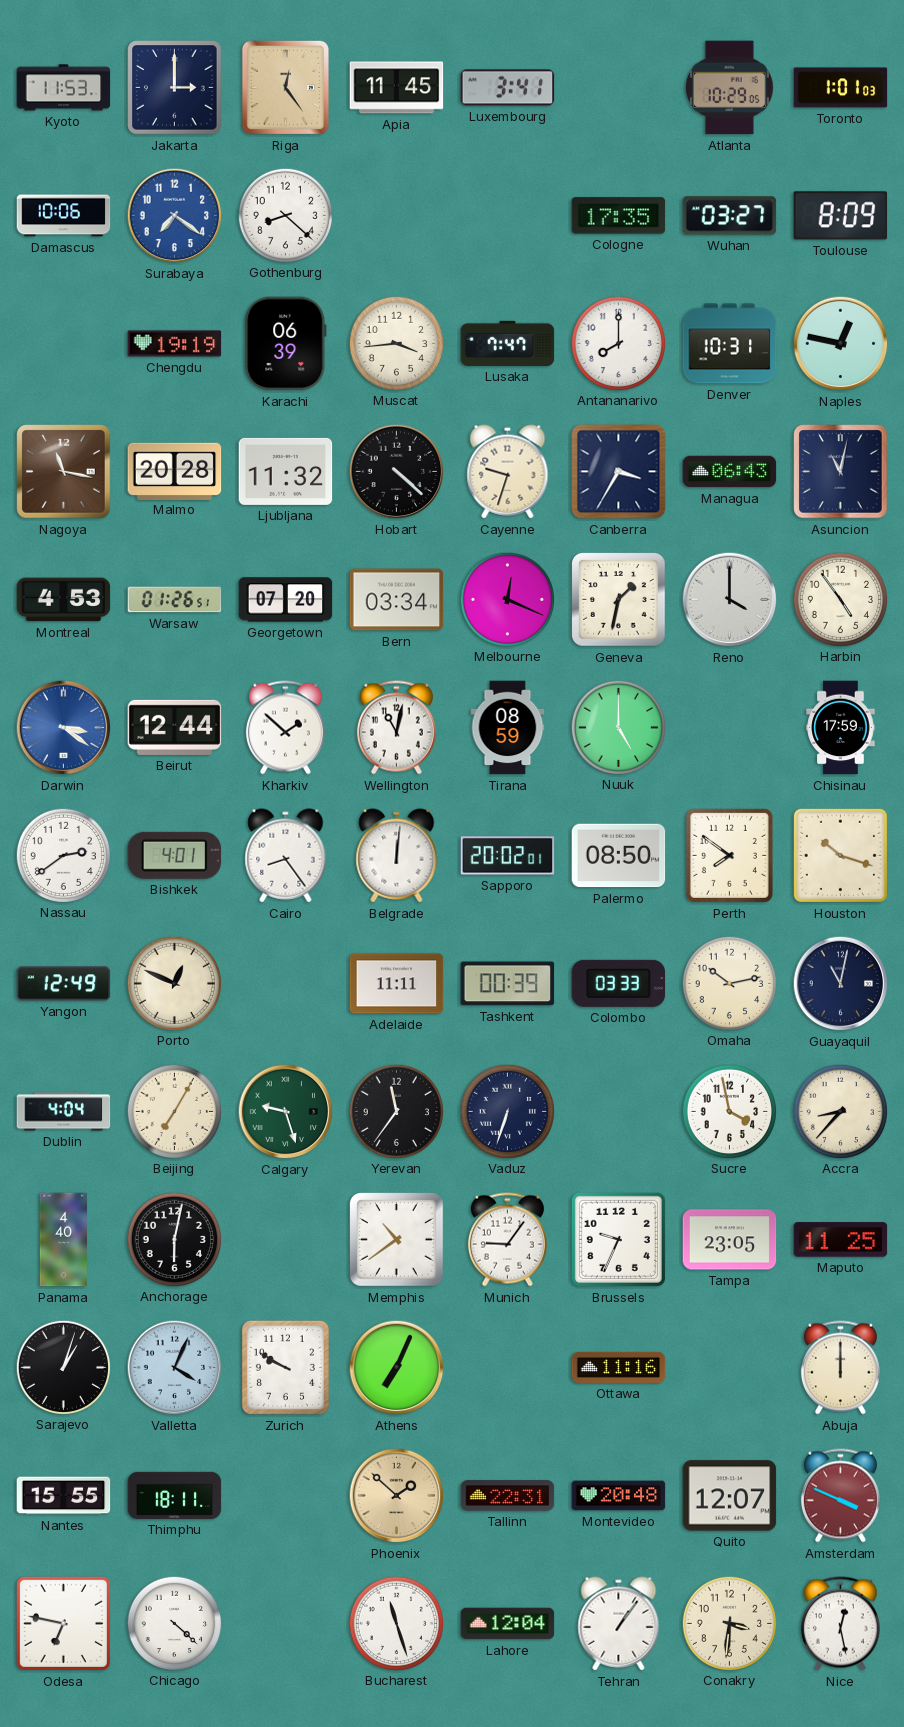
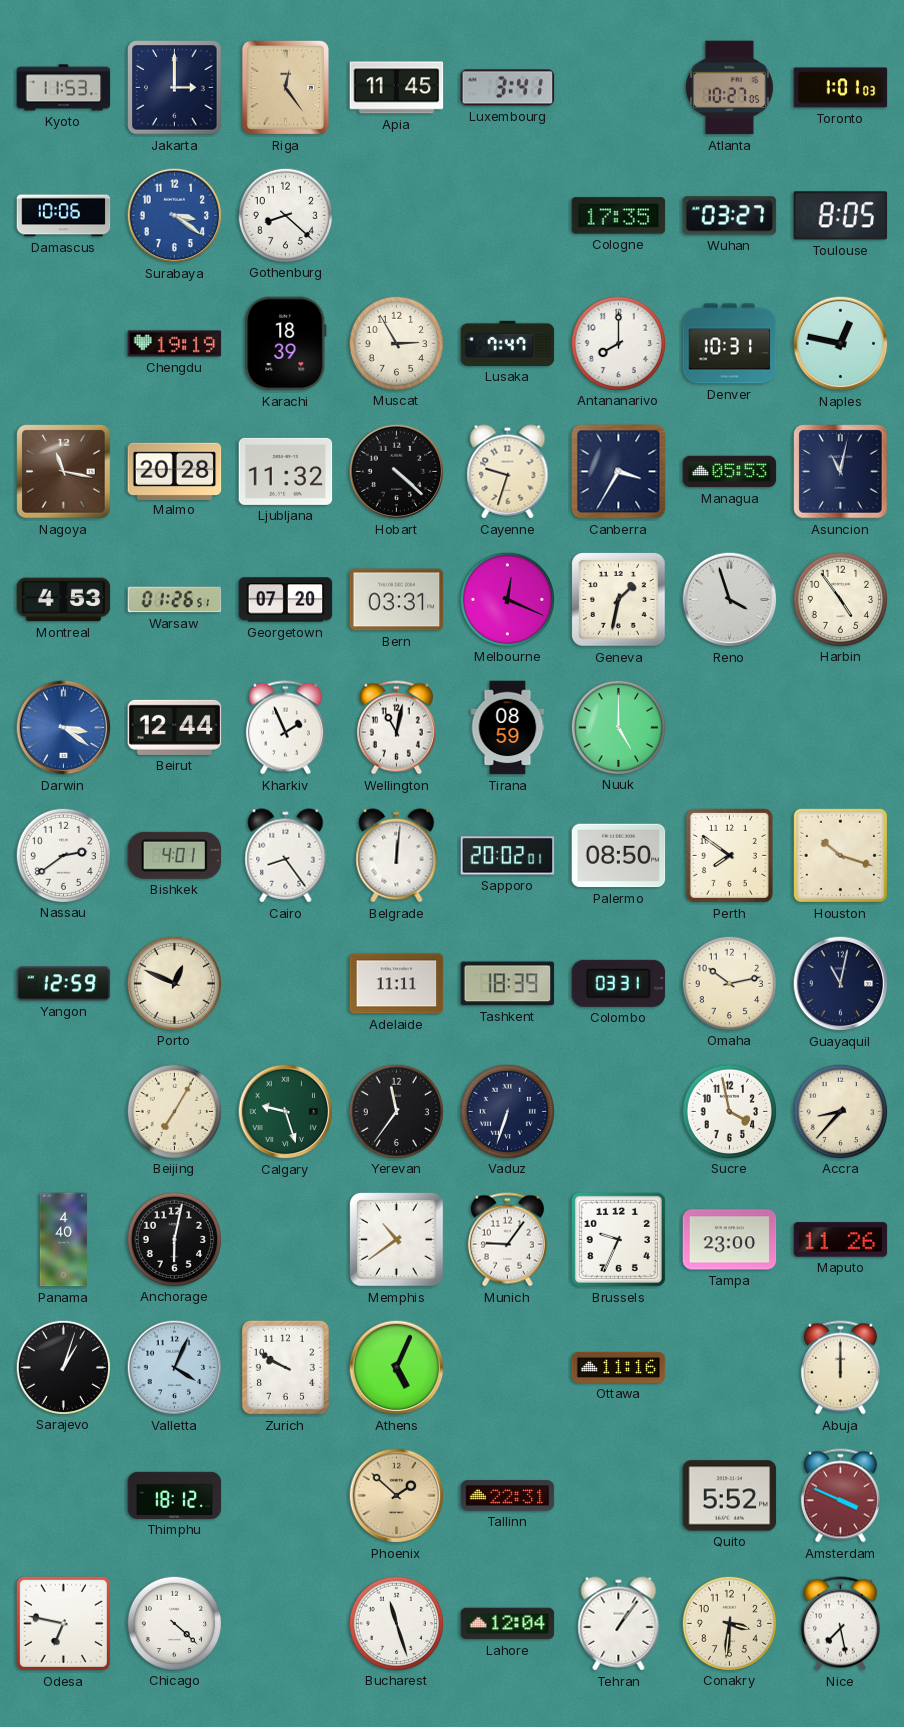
Atlanta: 10:29 -> 10:27
Surabaya: 7:21 -> 3:21
Toulouse: 8:09 -> 8:05
Karachi: 06:39 -> 18:39
Muscat: 3:44 -> 2:55
Managua: 06:43 -> 05:53
Bern: 03:34 -> 03:31
Reno: 4:00 -> 3:57
Kharkiv: 1:52 -> 1:56
Chisinau: 17:59 -> none
Yangon: 12:49 -> 12:59
Tashkent: 00:39 -> 18:39
Colombo: 03:33 -> 03:31
Dublin: 4:04 -> none
Tampa: 23:05 -> 23:00
Maputo: 11:25 -> 11:26
Athens: 7:04 -> 5:04
Nantes: 15:55 -> none
Thimphu: 18:11 -> 18:12
Montevideo: 20:48 -> none
Quito: 12:07 -> 5:52
Nice: 12:28 -> 7:28
